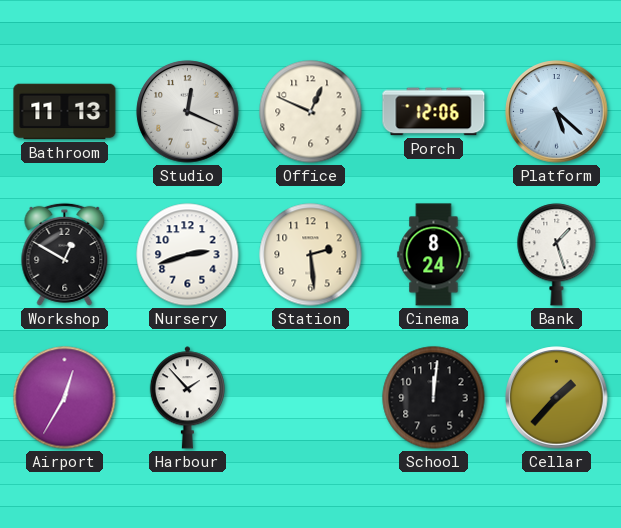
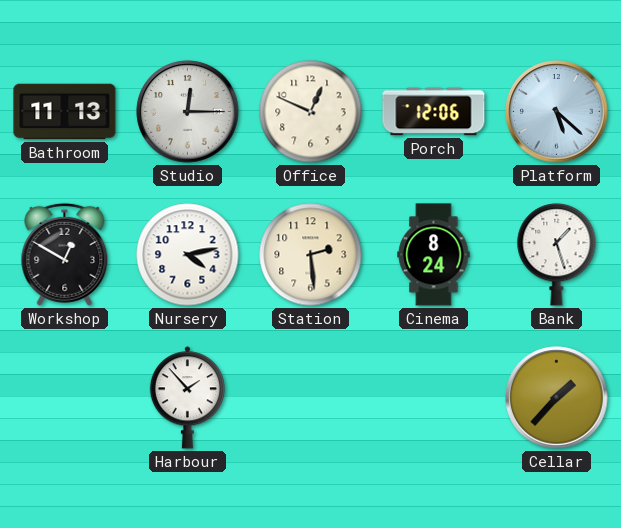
Studio: 12:19 -> 12:15
Nursery: 2:42 -> 4:13
Airport: 12:35 -> none
School: 12:01 -> none
